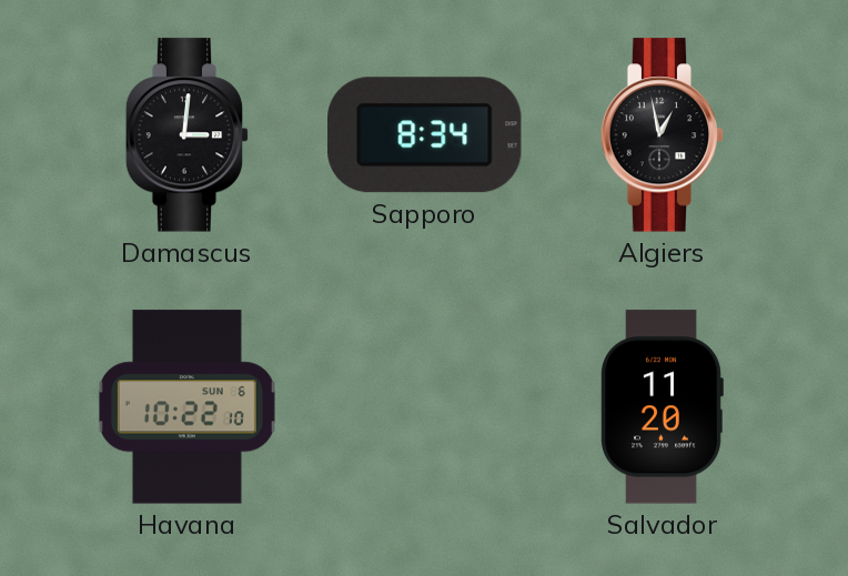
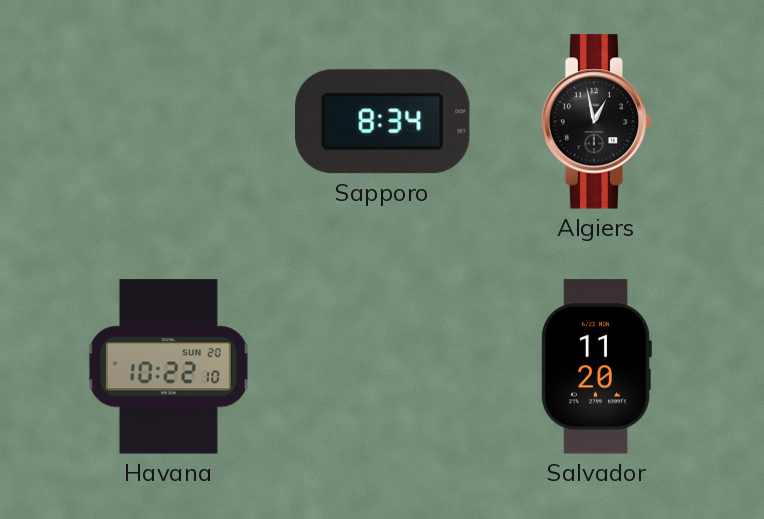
Damascus: 3:01 -> none
Havana date: SUN 6 -> SUN 20
